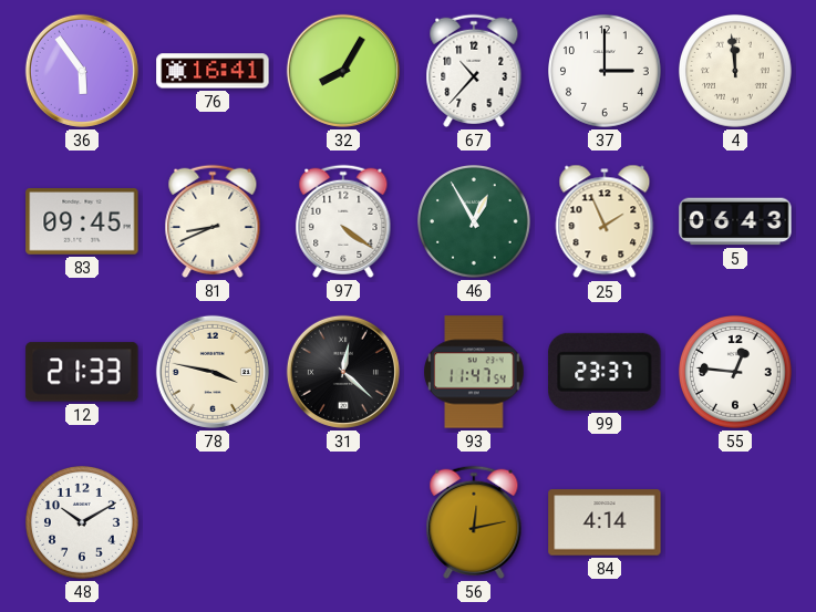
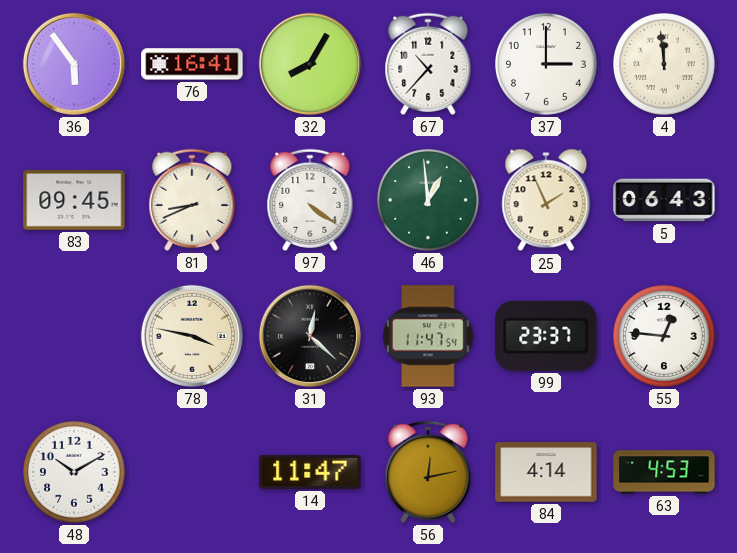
46: 12:55 -> 12:59
12: 21:33 -> none
14: none -> 11:47
63: none -> 4:53
